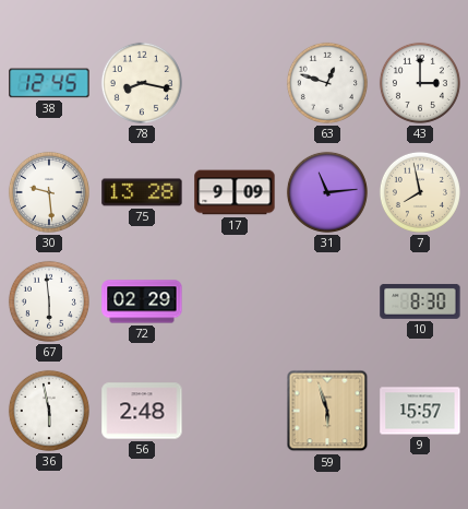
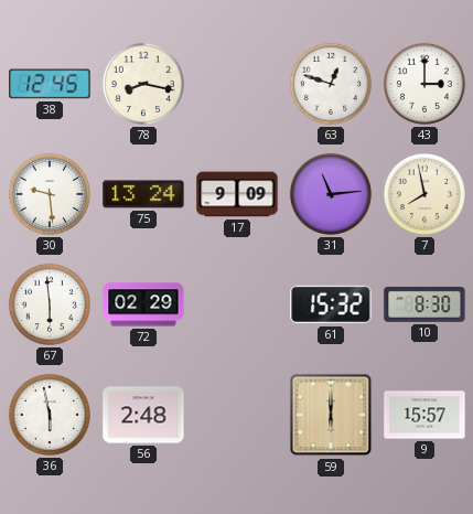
75: 13:28 -> 13:24
61: none -> 15:32
59: 5:57 -> 6:00
